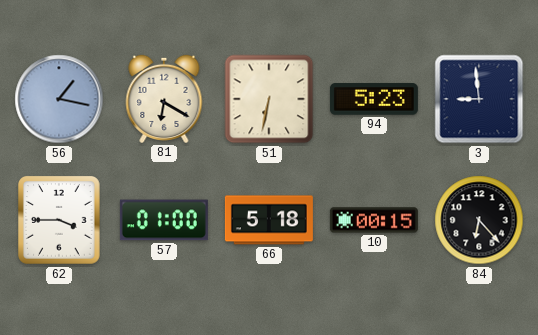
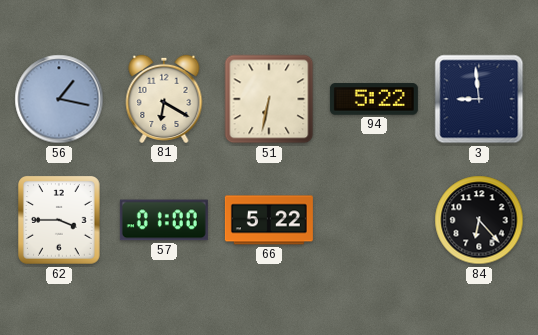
94: 5:23 -> 5:22
66: 5:18 -> 5:22
10: 00:15 -> none
